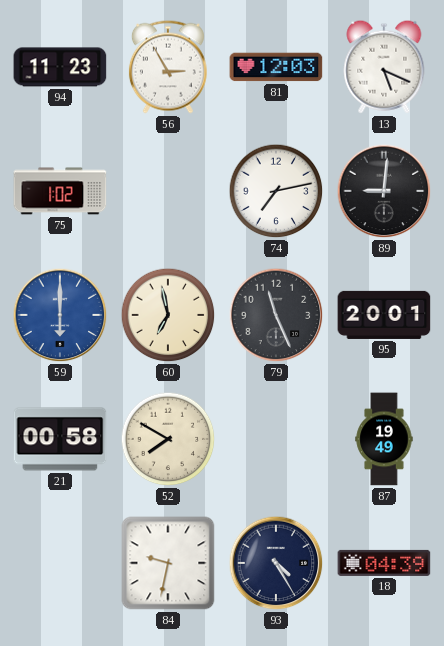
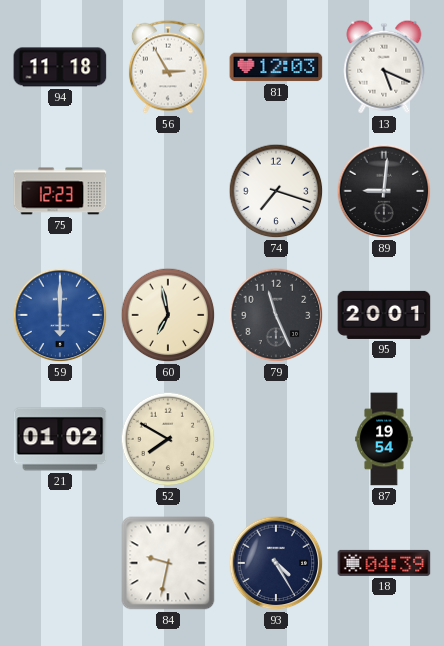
94: 11:23 -> 11:18
75: 1:02 -> 12:23
74: 7:13 -> 7:18
21: 00:58 -> 01:02
87: 19:49 -> 19:54
